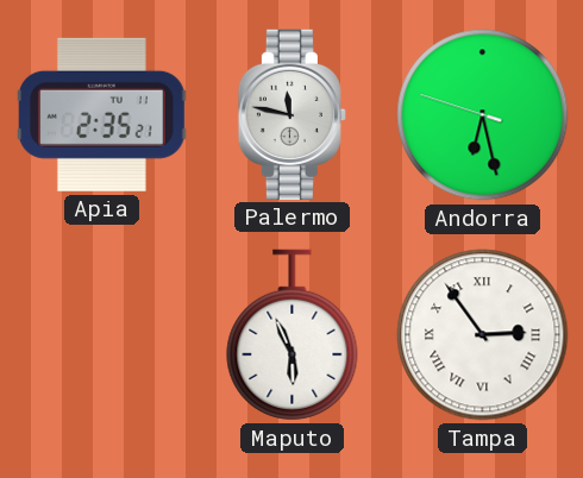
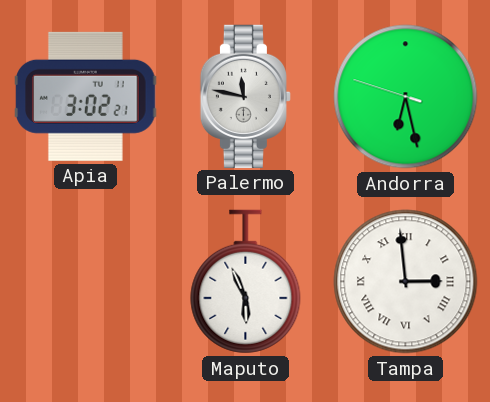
Apia: 2:35 -> 3:02
Tampa: 2:54 -> 2:59
